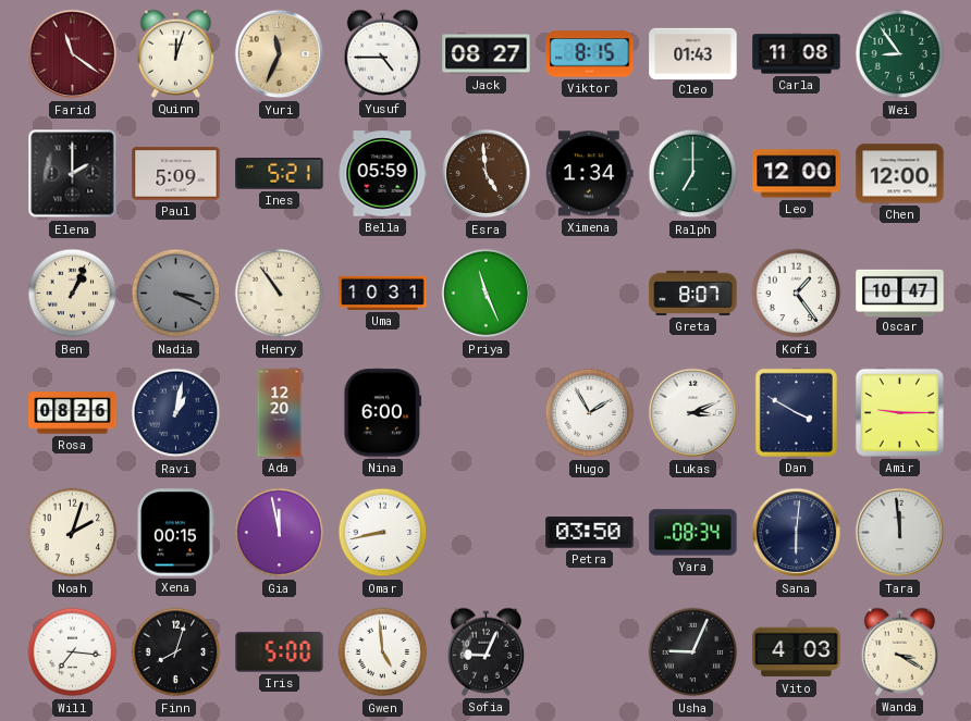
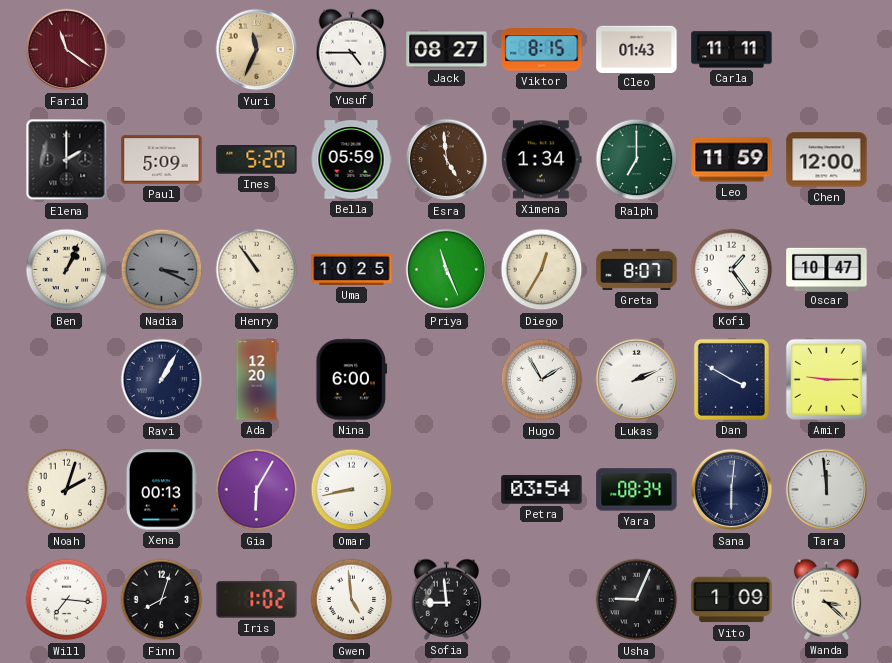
Quinn: 12:03 -> none
Carla: 11:08 -> 11:11
Wei: 8:54 -> none
Ines: 5:21 -> 5:20
Leo: 12:00 -> 11:59
Uma: 10:31 -> 10:25
Diego: none -> 12:35
Rosa: 08:26 -> none
Ravi: 1:02 -> 1:05
Lukas: 3:11 -> 2:11
Xena: 00:15 -> 00:13
Gia: 11:58 -> 6:05
Petra: 03:50 -> 03:54
Iris: 5:00 -> 1:02
Sofia: 9:04 -> 8:59
Vito: 4:03 -> 1:09
Wanda: 3:20 -> 3:22
